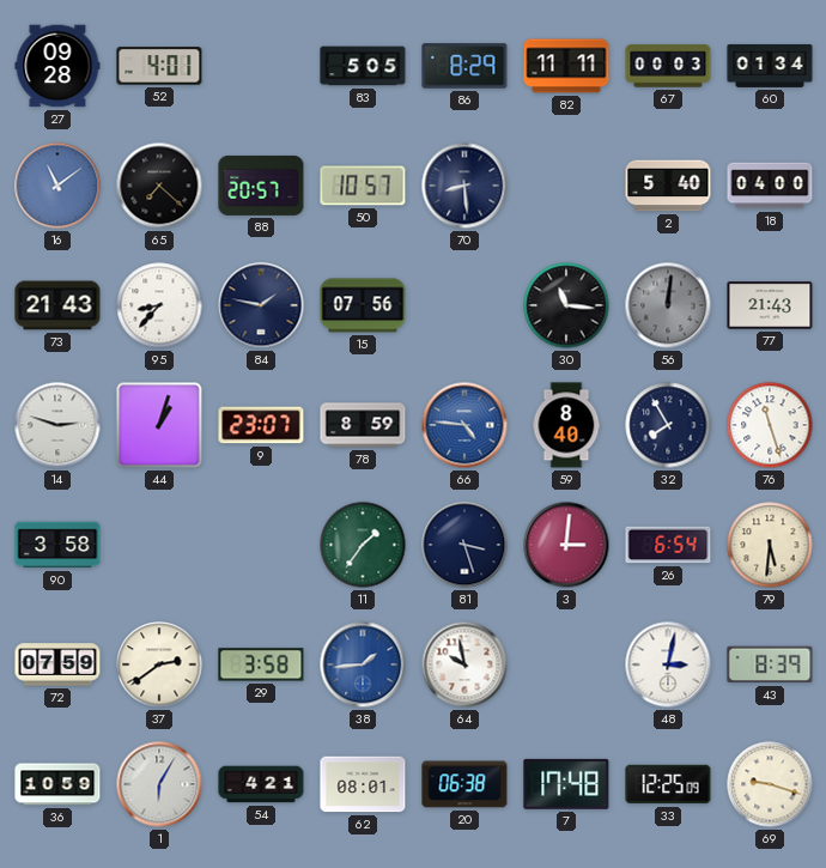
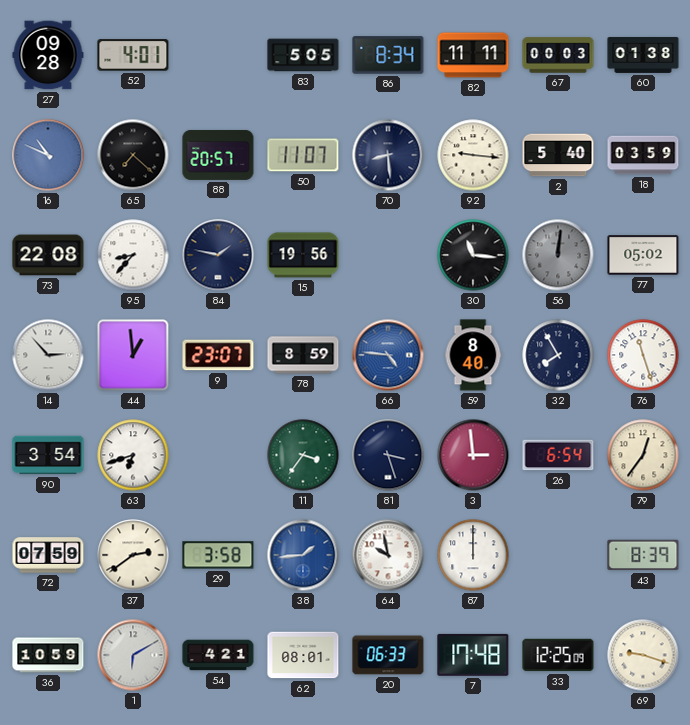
86: 8:29 -> 8:34
60: 01:34 -> 01:38
16: 11:09 -> 10:49
50: 10:57 -> 11:07
92: none -> 9:16
18: 04:00 -> 03:59
73: 21:43 -> 22:08
15: 07:56 -> 19:56
77: 21:43 -> 05:02
14: 2:48 -> 2:53
44: 1:03 -> 12:59
90: 3:58 -> 3:54
63: none -> 6:42
11: 1:36 -> 3:36
3: 3:01 -> 2:59
79: 5:31 -> 12:36
87: none -> 12:00
48: 3:02 -> none
1: 6:05 -> 6:10
20: 06:38 -> 06:33
